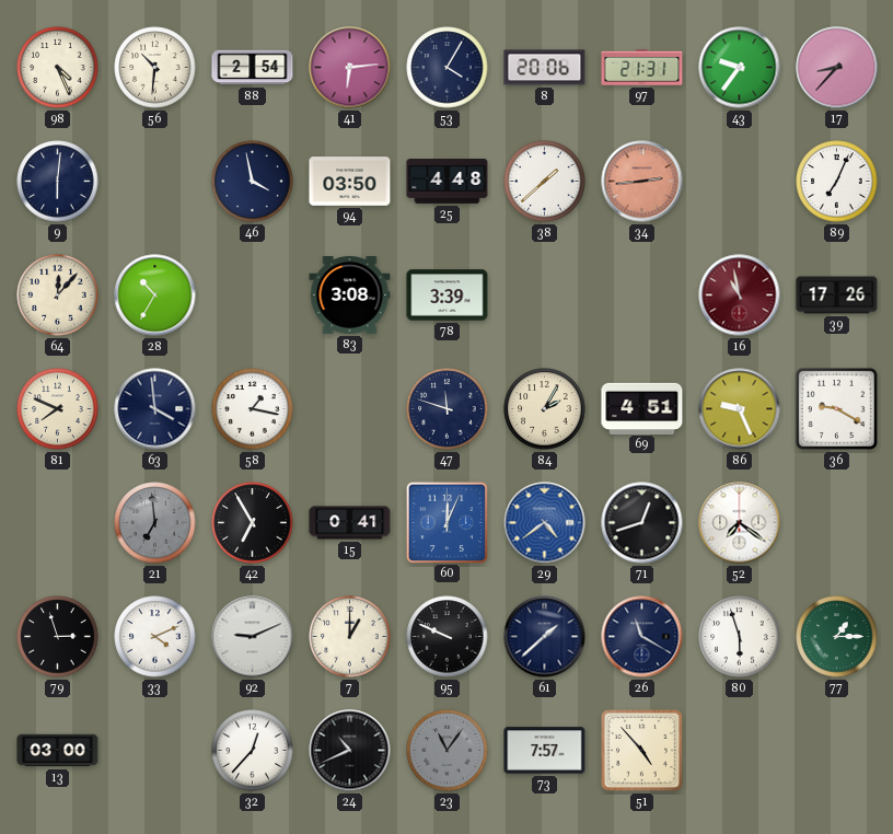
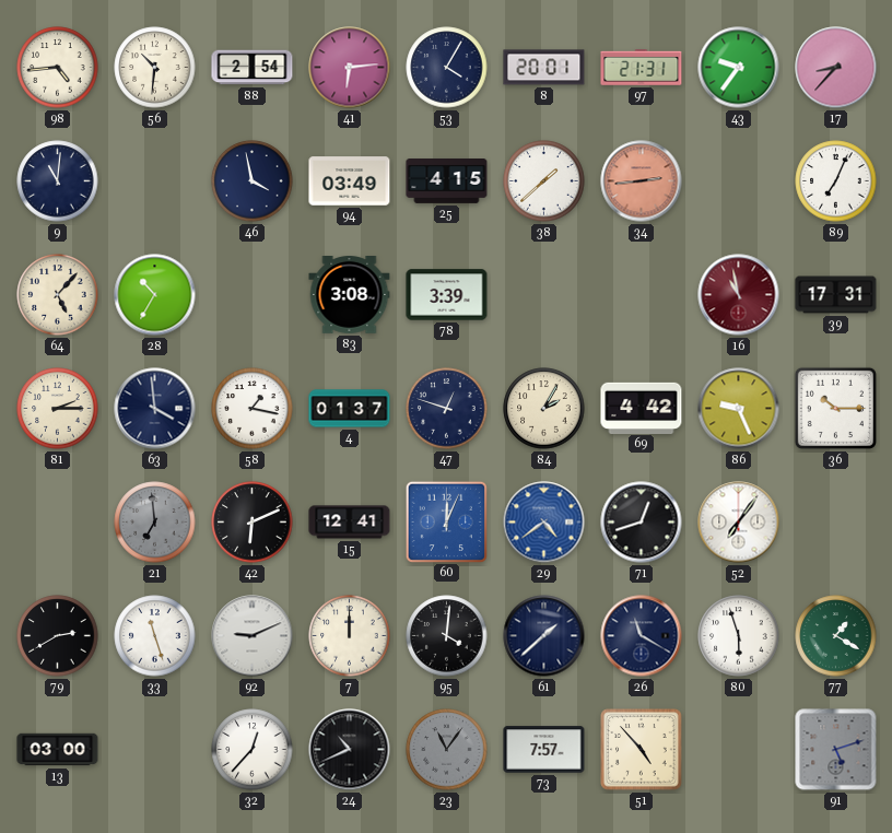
98: 4:26 -> 4:44
8: 20:06 -> 20:01
9: 6:01 -> 11:01
94: 03:50 -> 03:49
25: 4:48 -> 4:15
64: 12:07 -> 5:07
39: 17:26 -> 17:31
81: 7:49 -> 2:15
4: none -> 01:37
47: 11:48 -> 12:48
69: 4:51 -> 4:42
36: 9:20 -> 10:15
42: 6:55 -> 6:11
15: 0:41 -> 12:41
52: 7:21 -> 7:06
79: 2:57 -> 2:40
33: 4:11 -> 11:27
7: 1:00 -> 12:00
95: 9:49 -> 4:01
77: 1:15 -> 1:20
91: none -> 5:12
